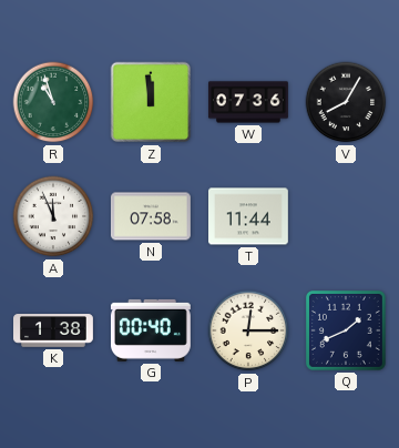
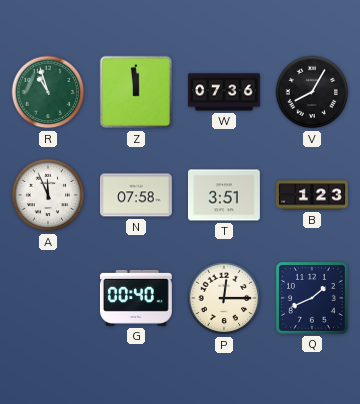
T: 11:44 -> 3:51
B: none -> 1:23
K: 1:38 -> none
